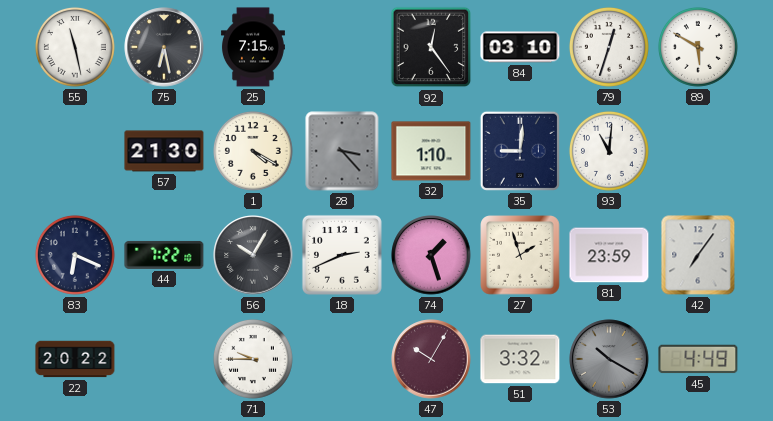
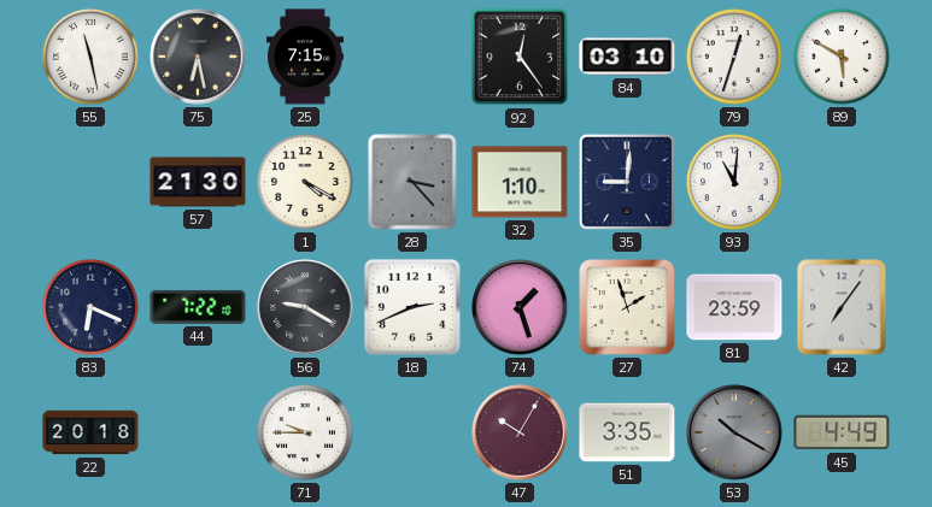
56: 10:05 -> 9:20
22: 20:22 -> 20:18
51: 3:32 -> 3:35
